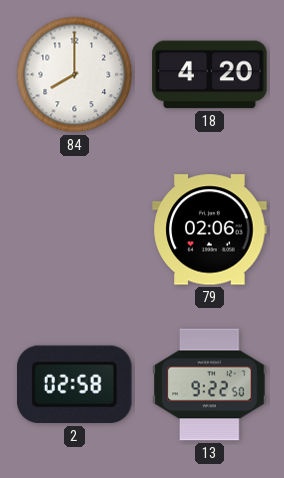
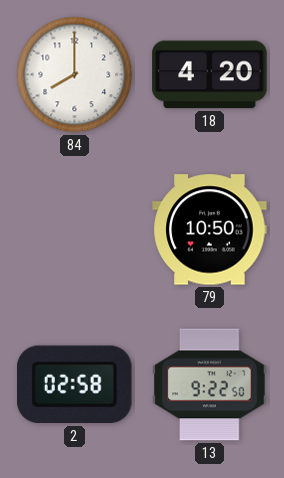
79: 02:06 -> 10:50
